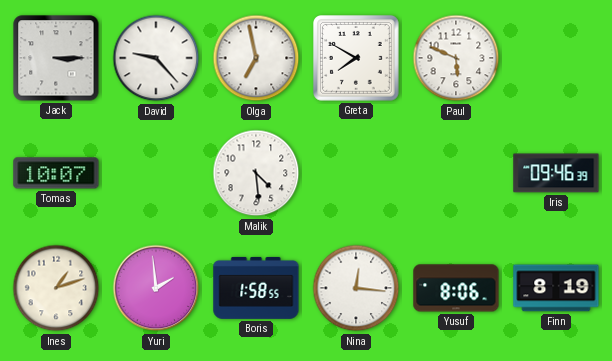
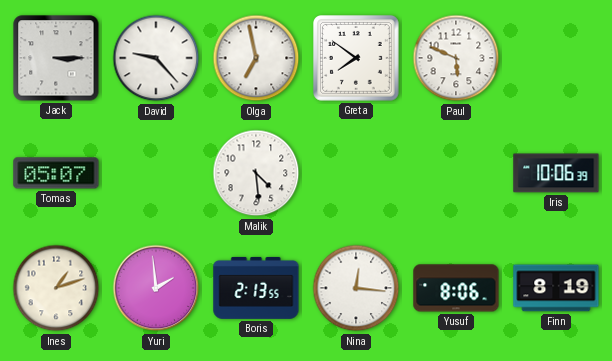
Greta: 7:50 -> 7:51
Tomas: 10:07 -> 05:07
Iris: 09:46 -> 10:06
Boris: 1:58 -> 2:13
